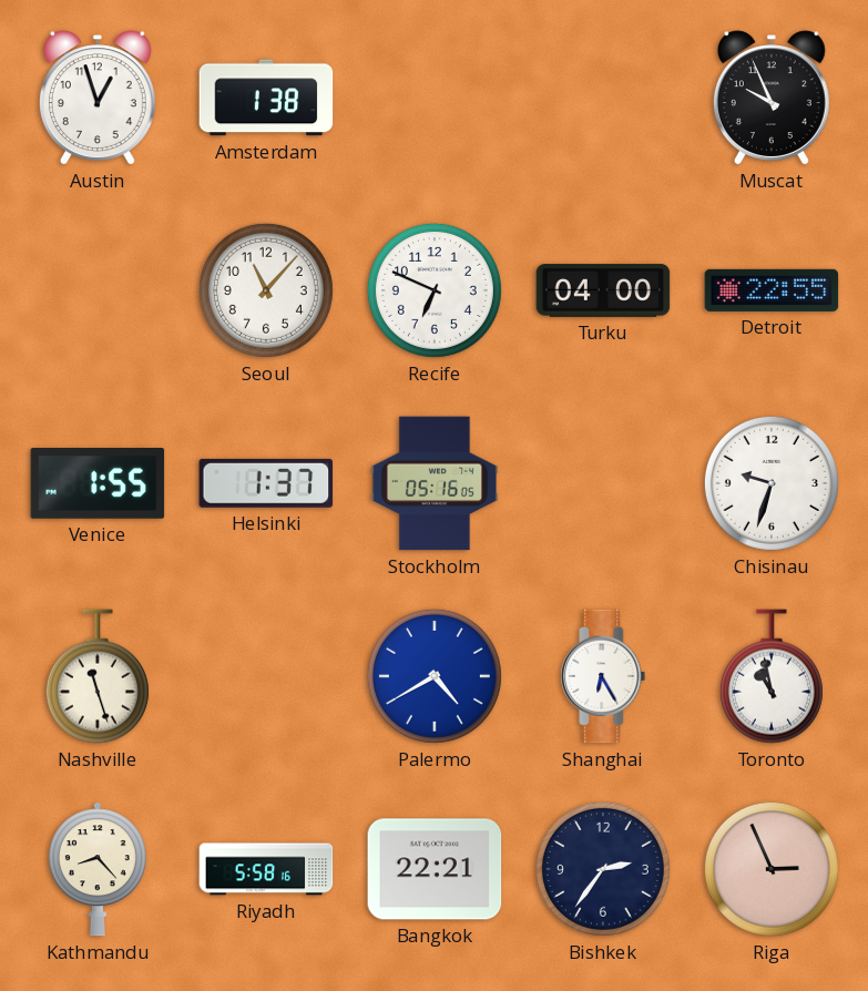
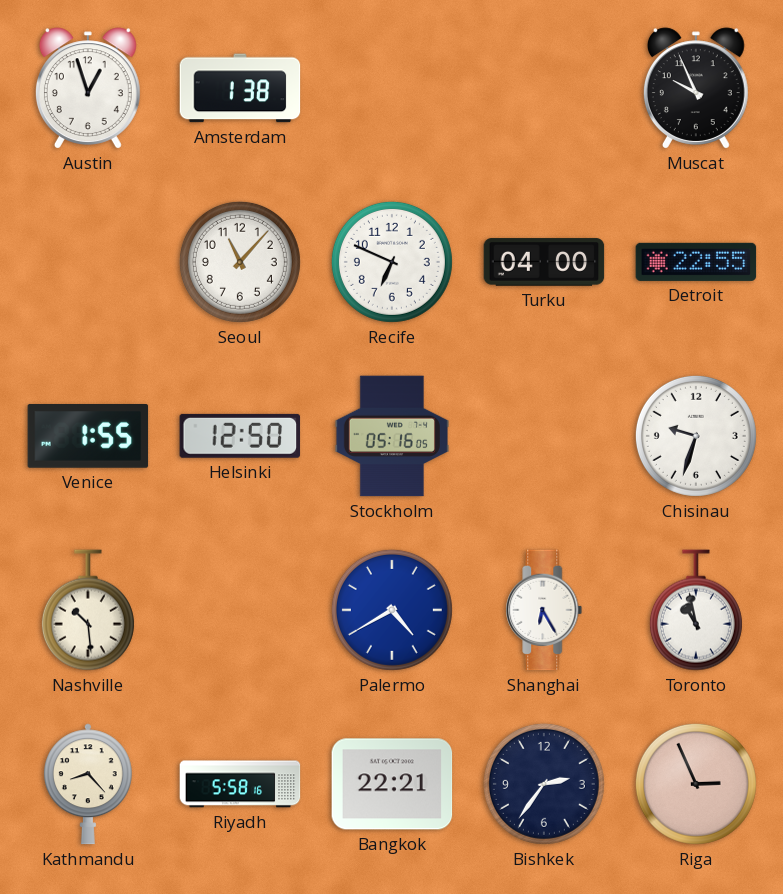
Helsinki: 1:37 -> 12:50
Nashville: 11:27 -> 10:29
